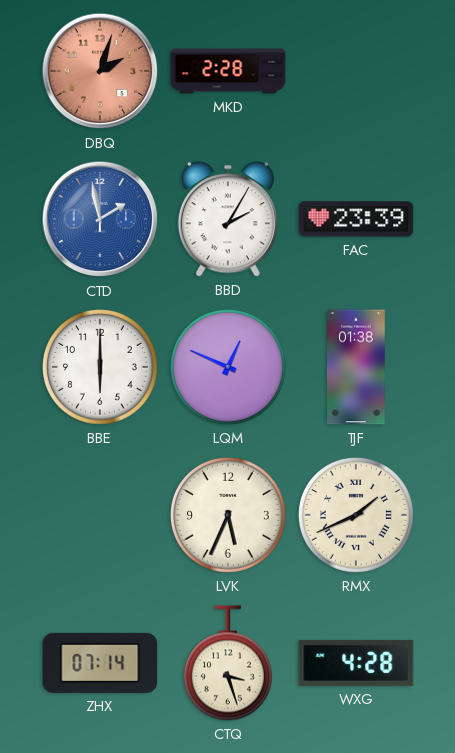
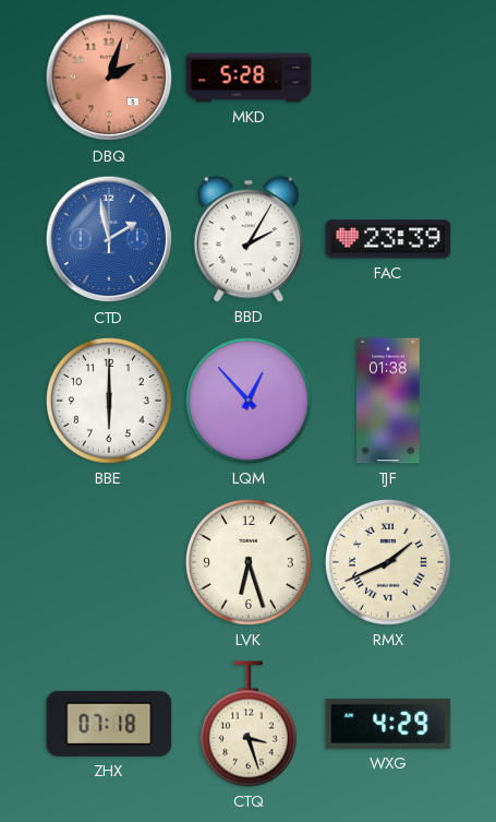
MKD: 2:28 -> 5:28
LQM: 12:49 -> 12:53
LVK: 5:34 -> 6:27
ZHX: 07:14 -> 07:18
WXG: 4:28 -> 4:29
